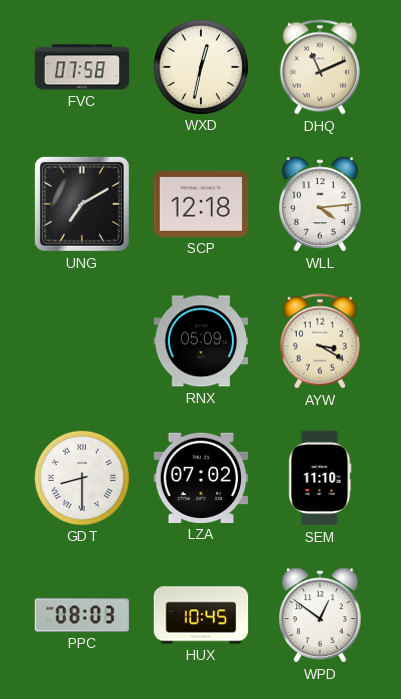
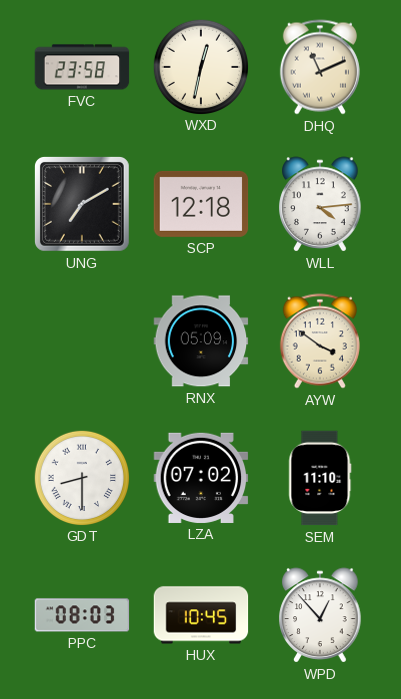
FVC: 07:58 -> 23:58
AYW: 3:20 -> 3:51
WPD: 12:51 -> 12:53
